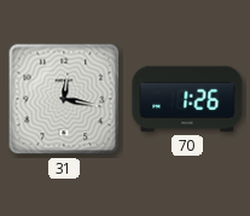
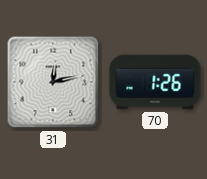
31: 12:17 -> 12:13
